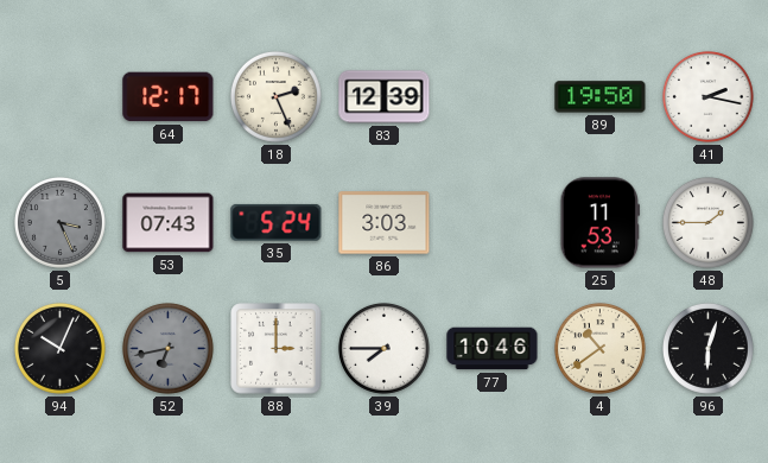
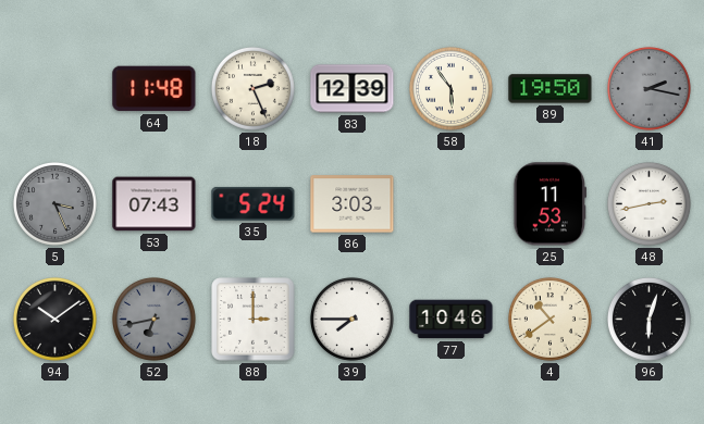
64: 12:17 -> 11:48
58: none -> 5:54
41 dial: white -> grey
48: 1:45 -> 2:43
94: 10:04 -> 10:09
